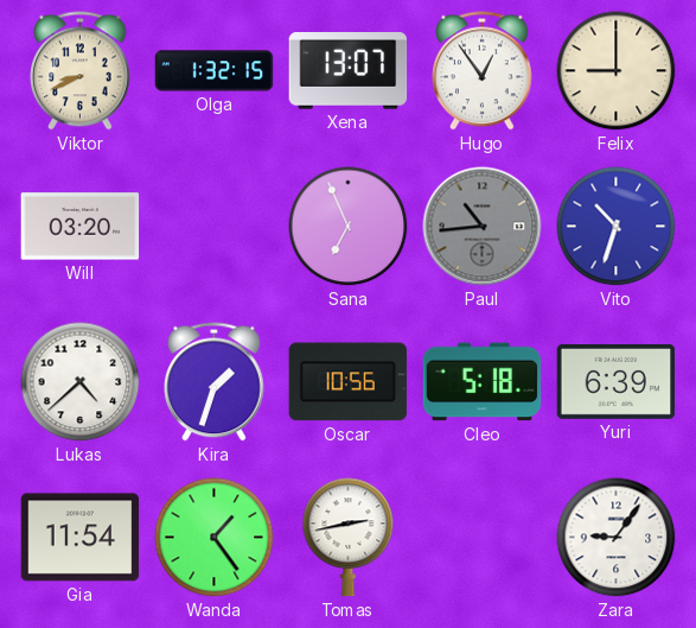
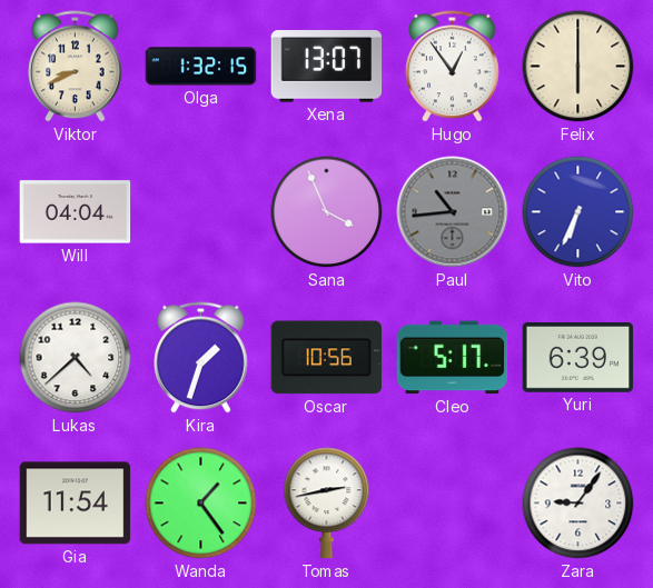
Felix: 9:00 -> 6:00
Will: 03:20 -> 04:04
Sana: 6:56 -> 3:56
Vito: 10:33 -> 6:34
Cleo: 5:18 -> 5:17
